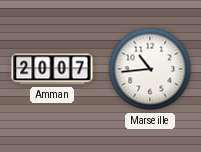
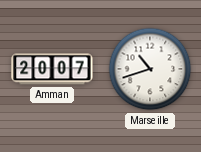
Marseille: 10:44 -> 10:42
